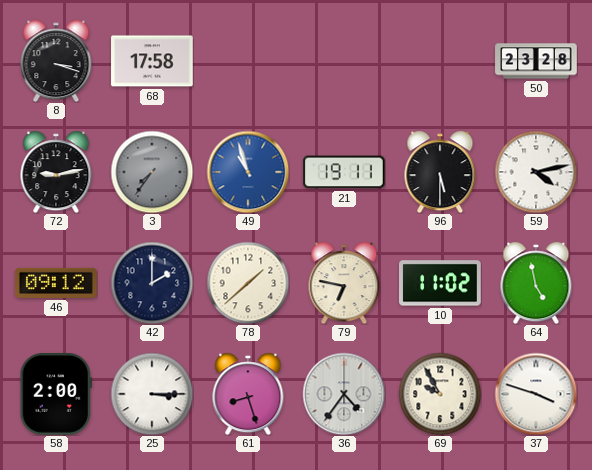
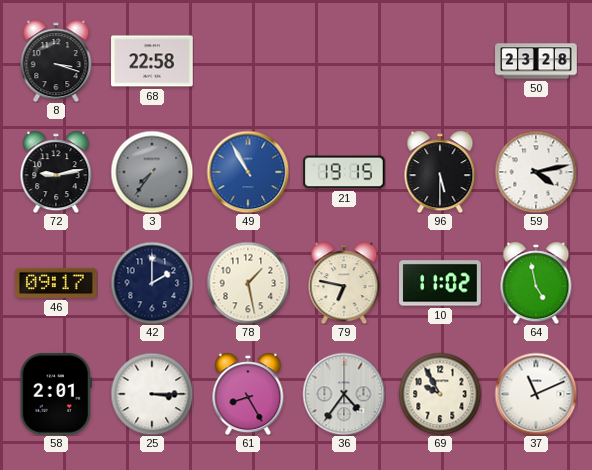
68: 17:58 -> 22:58
49: 10:57 -> 10:55
21: 19:11 -> 19:15
46: 09:12 -> 09:17
78: 1:38 -> 1:28
58: 2:00 -> 2:01
61: 8:27 -> 8:25
37: 3:48 -> 11:11
